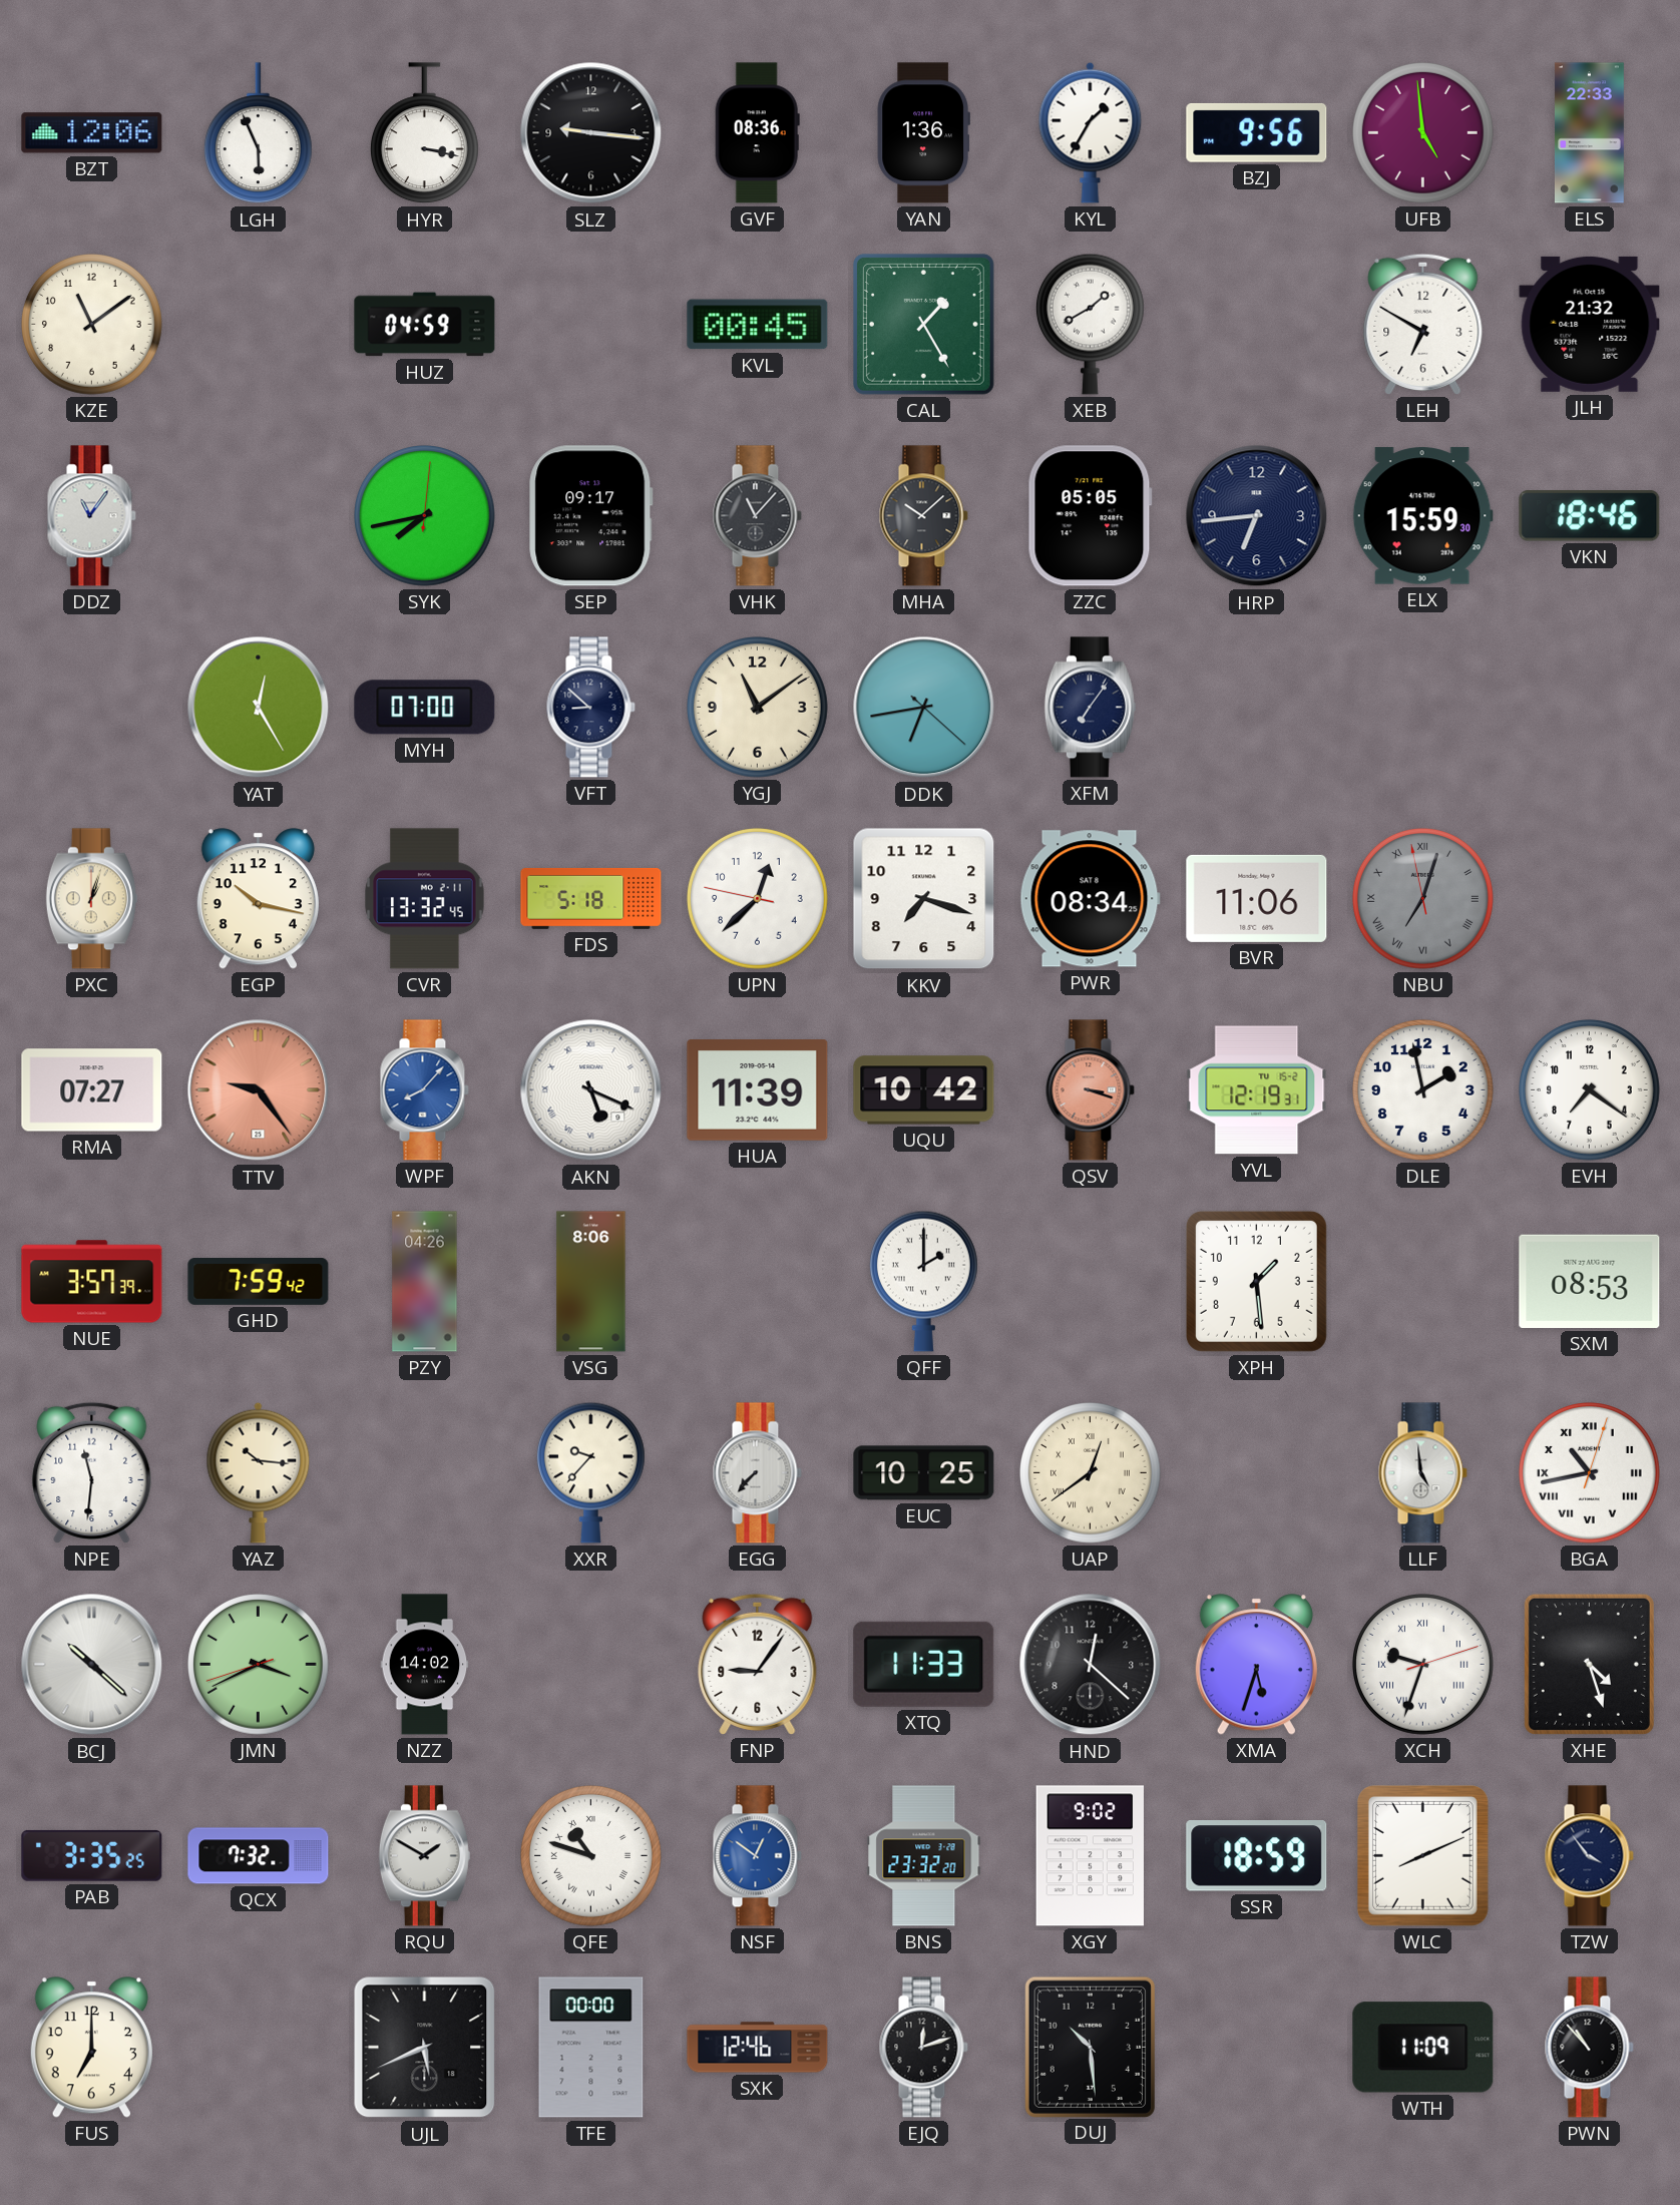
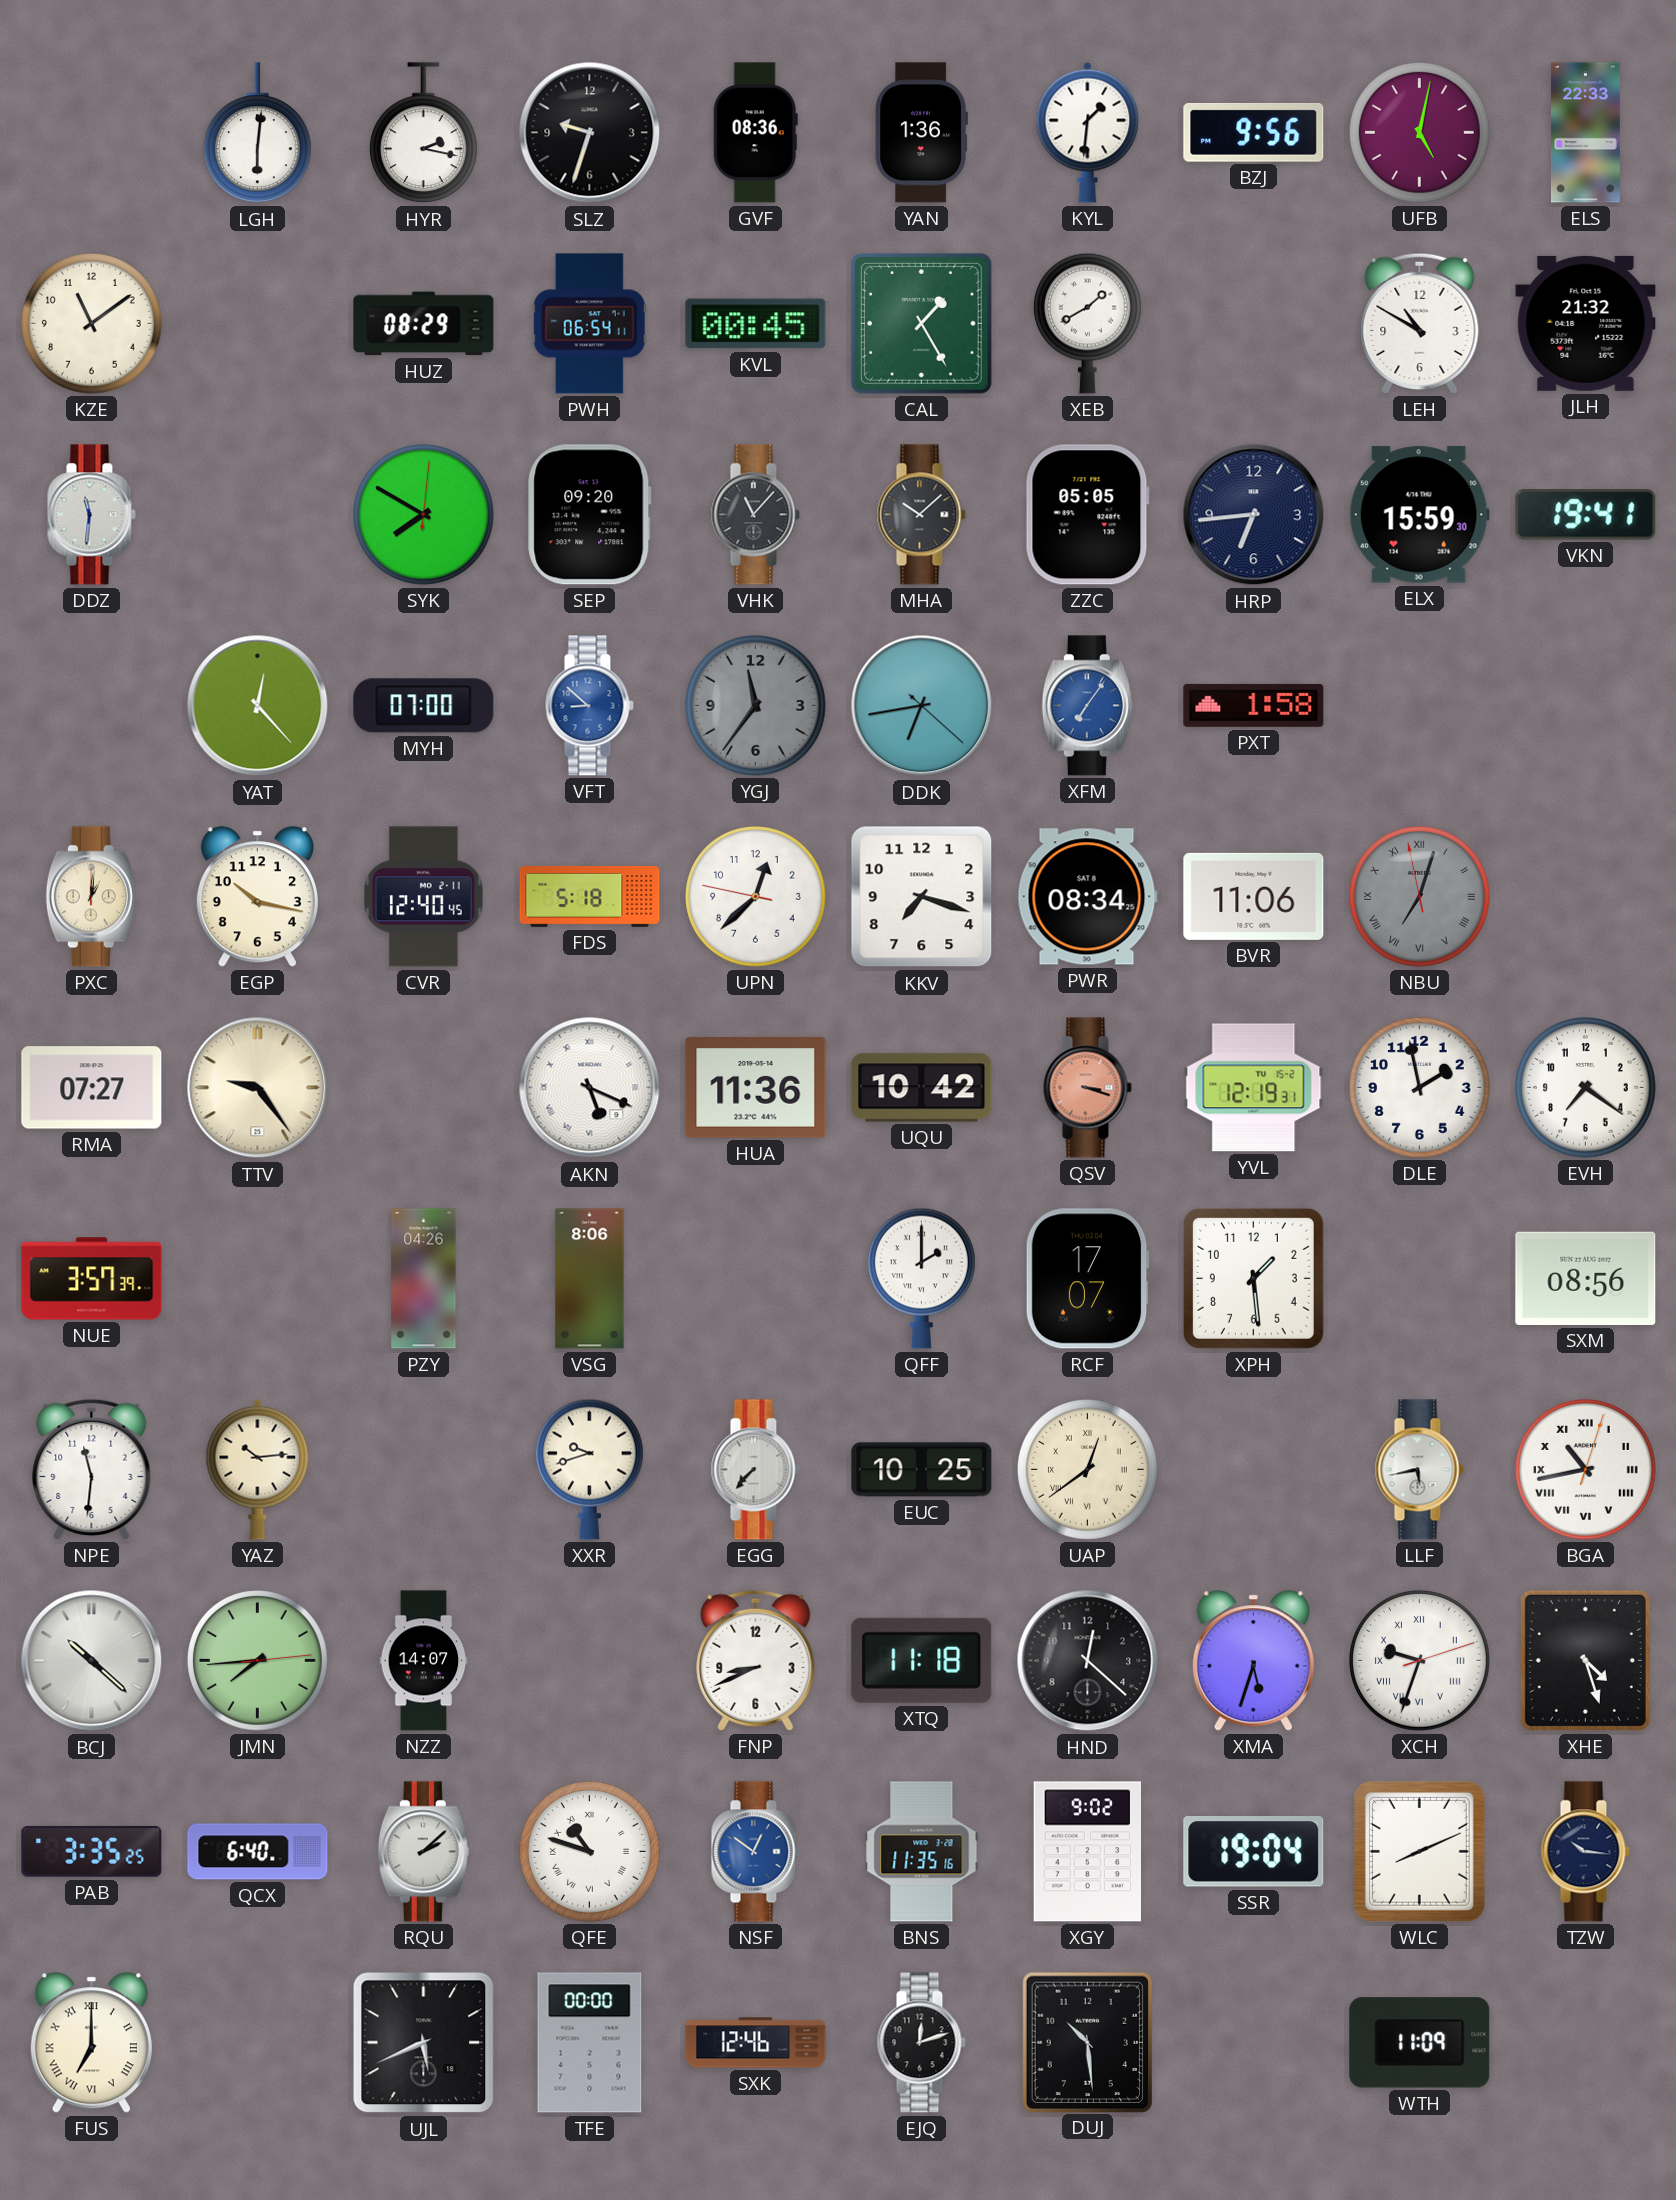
BZT: 12:06 -> none
LGH: 5:56 -> 6:01
HYR: 3:17 -> 2:17
SLZ: 9:16 -> 9:33
KYL: 1:35 -> 1:31
UFB: 4:59 -> 5:02
HUZ: 04:59 -> 08:29
PWH: none -> 06:54
LEH: 6:50 -> 10:50
DDZ: 11:06 -> 11:31
SYK: 7:43 -> 7:50
SEP: 09:17 -> 09:20
VKN: 18:46 -> 19:41
YAT: 12:25 -> 12:23
VFT dial: navy -> blue
YGJ: 11:09 -> 11:36
YGJ dial: cream -> grey
XFM dial: navy -> blue
PXT: none -> 1:58
PXC: 1:03 -> 1:01
CVR: 13:32 -> 12:40
TTV dial: salmon -> cream
WPF: 8:07 -> none
HUA: 11:39 -> 11:36
GHD: 7:59 -> none
RCF: none -> 17:07
SXM: 08:53 -> 08:56
YAZ: 10:16 -> 10:14
XXR: 9:37 -> 9:42
LLF: 4:59 -> 5:43
JMN: 3:40 -> 7:44
NZZ: 14:02 -> 14:07
FNP: 9:06 -> 8:41
XTQ: 11:33 -> 11:18
QCX: 7:32 -> 6:40
RQU: 1:50 -> 2:08
BNS: 23:32 -> 11:35
SSR: 18:59 -> 19:04
TZW: 3:54 -> 10:16
FUS numerals: Arabic -> Roman
PWN: 10:53 -> none
